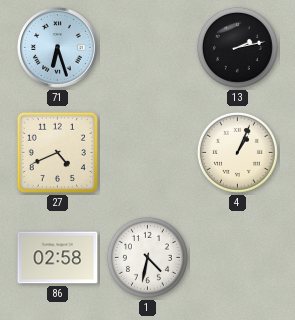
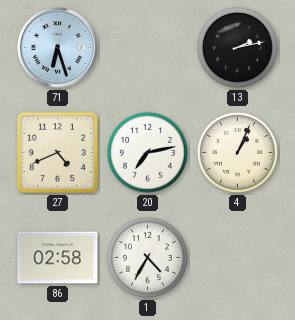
20: none -> 7:13
1: 4:32 -> 4:35
